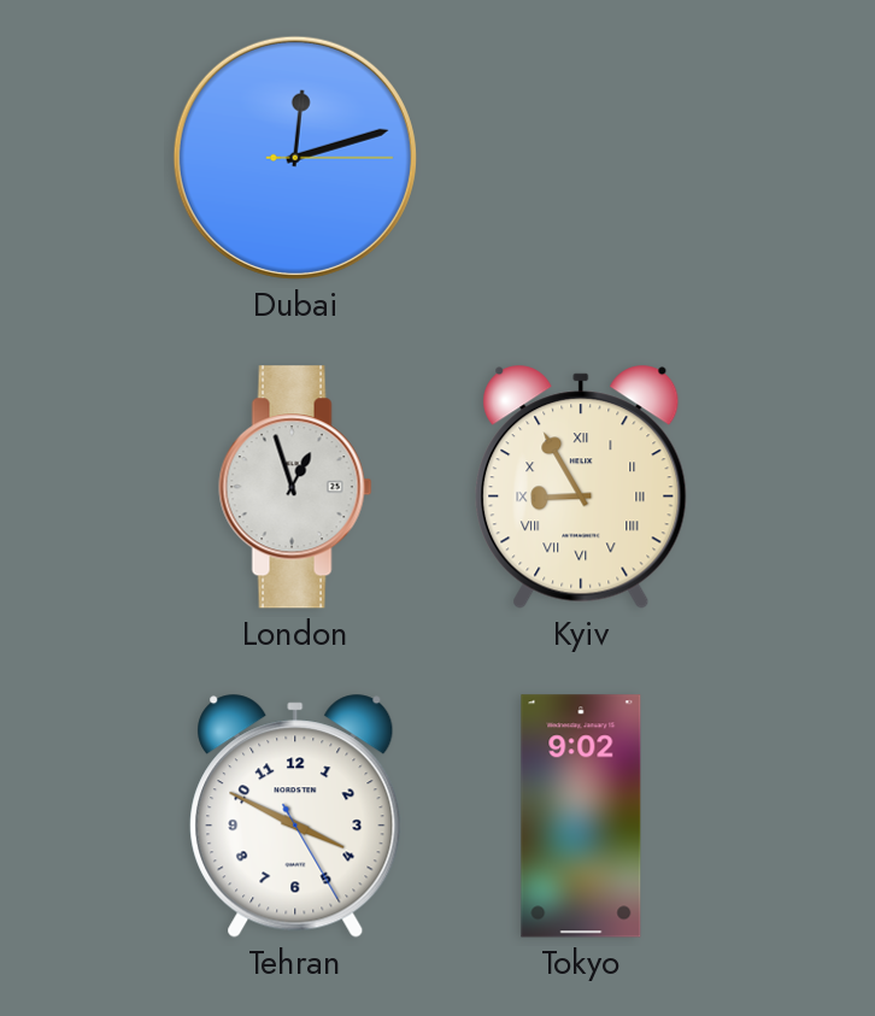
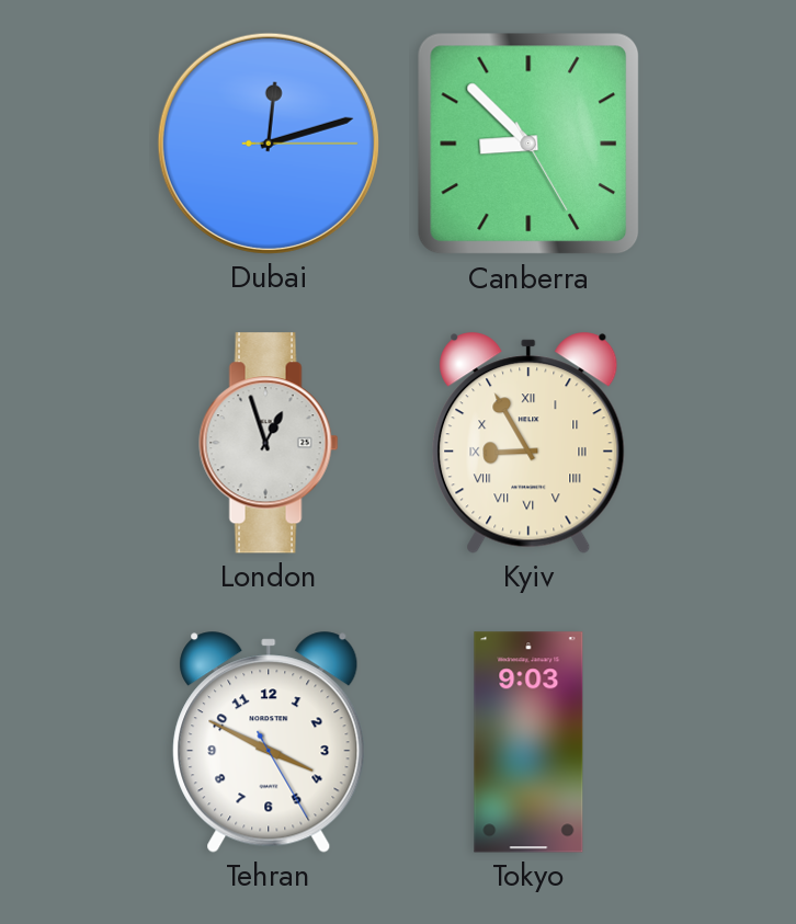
Canberra: none -> 8:52
Tokyo: 9:02 -> 9:03
